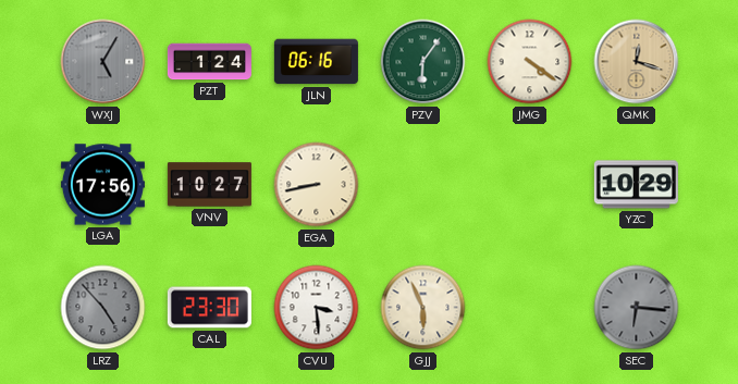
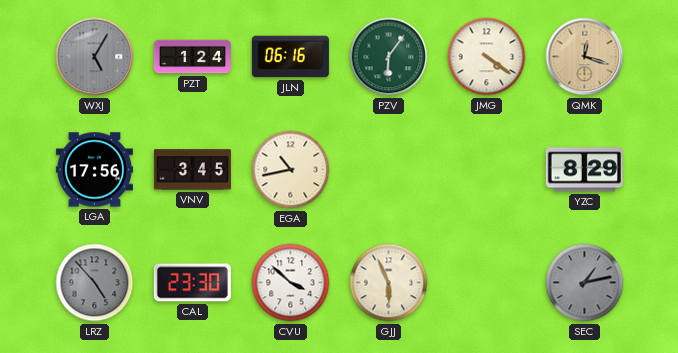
VNV: 10:27 -> 3:45
EGA: 8:43 -> 10:43
YZC: 10:29 -> 8:29
CVU: 3:29 -> 3:52
SEC: 6:16 -> 1:13
